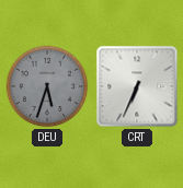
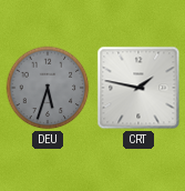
CRT: 6:34 -> 1:47
